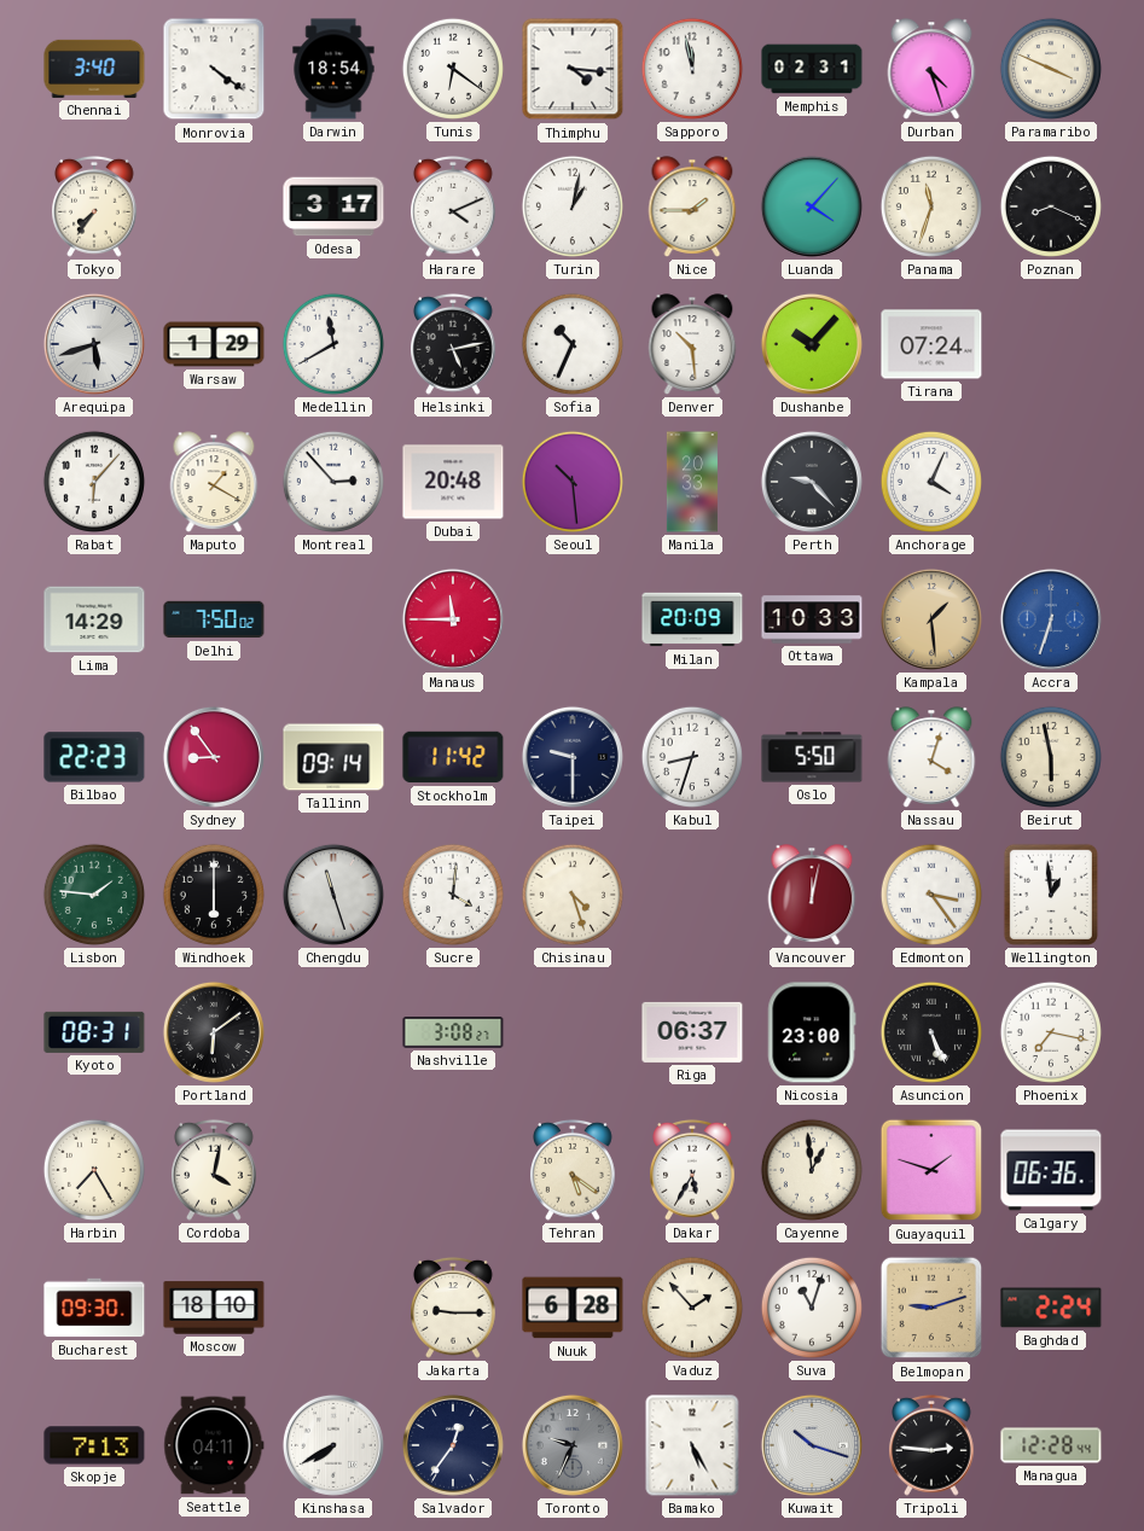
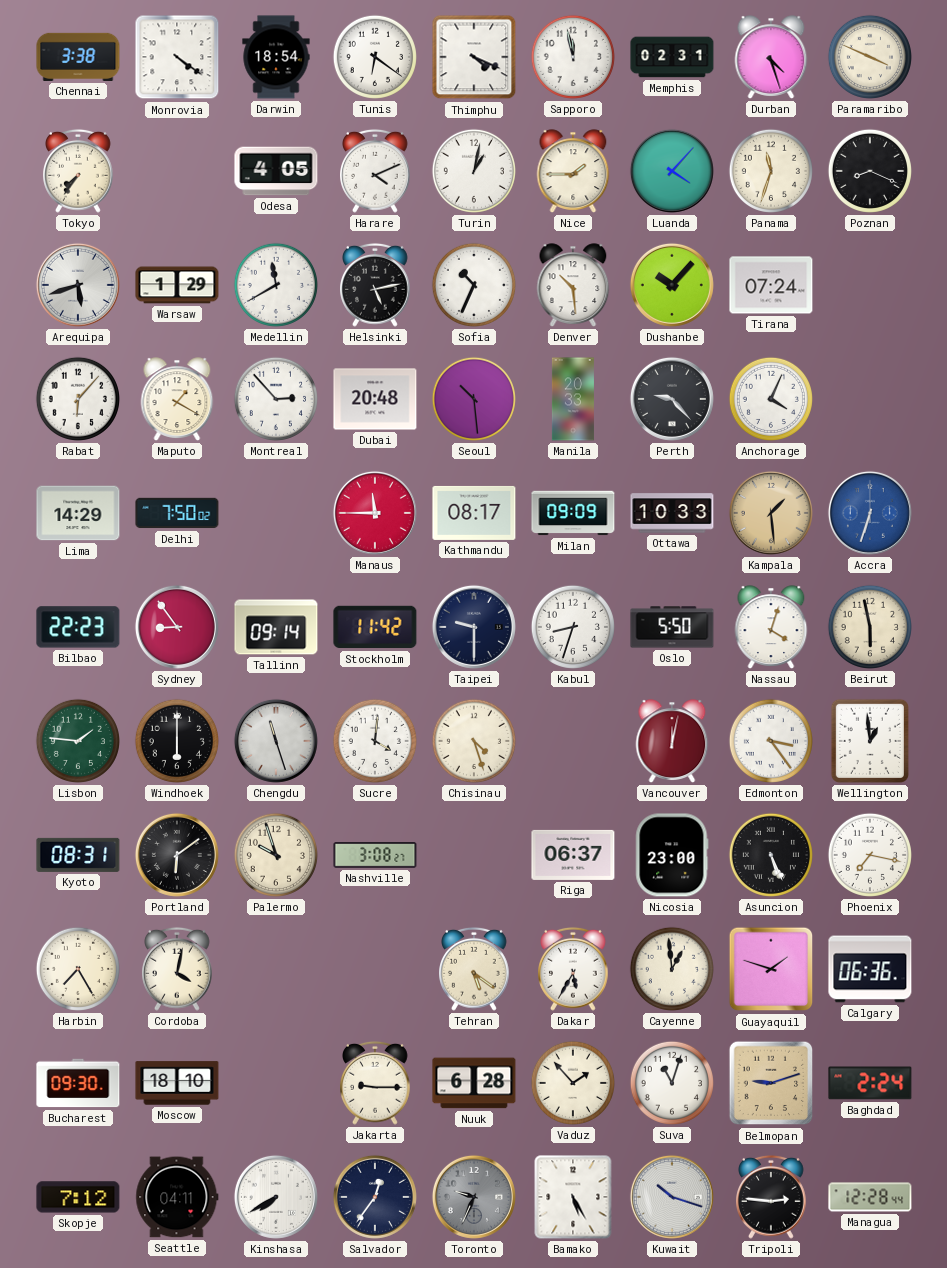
Chennai: 3:40 -> 3:38
Thimphu: 4:16 -> 4:19
Odesa: 3:17 -> 4:05
Kathmandu: none -> 08:17
Milan: 20:09 -> 09:09
Palermo: none -> 9:57
Skopje: 7:13 -> 7:12
